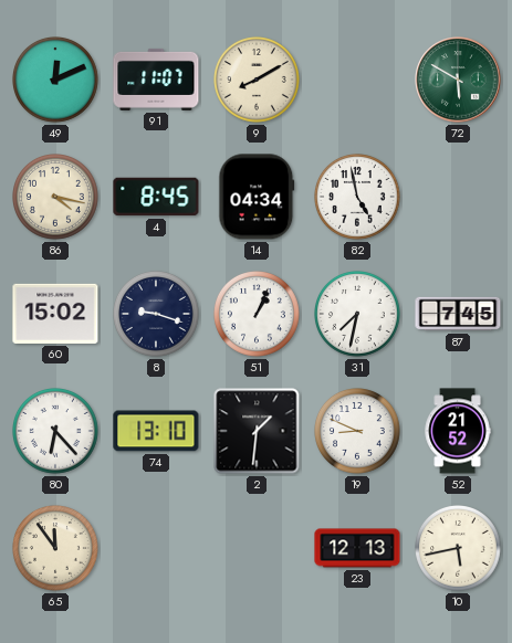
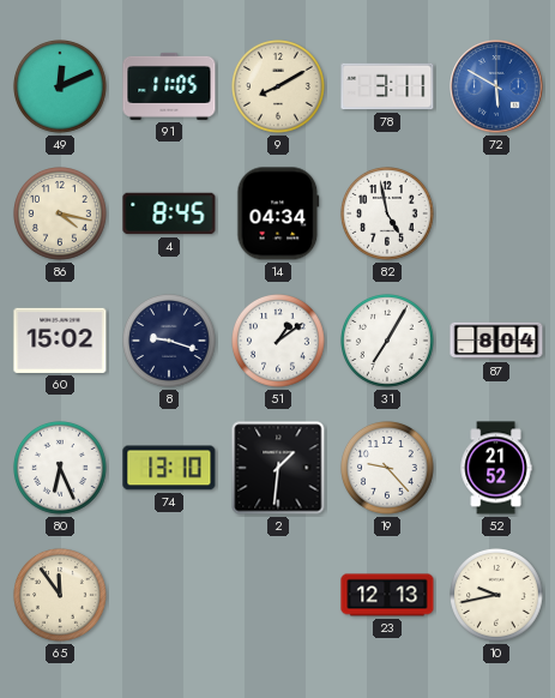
91: 11:07 -> 11:05
78: none -> 3:11
72 dial: green -> blue
51: 1:04 -> 1:09
31: 7:32 -> 7:05
87: 7:45 -> 8:04
80: 6:23 -> 6:26
19: 8:49 -> 9:23
10: 5:43 -> 9:43
